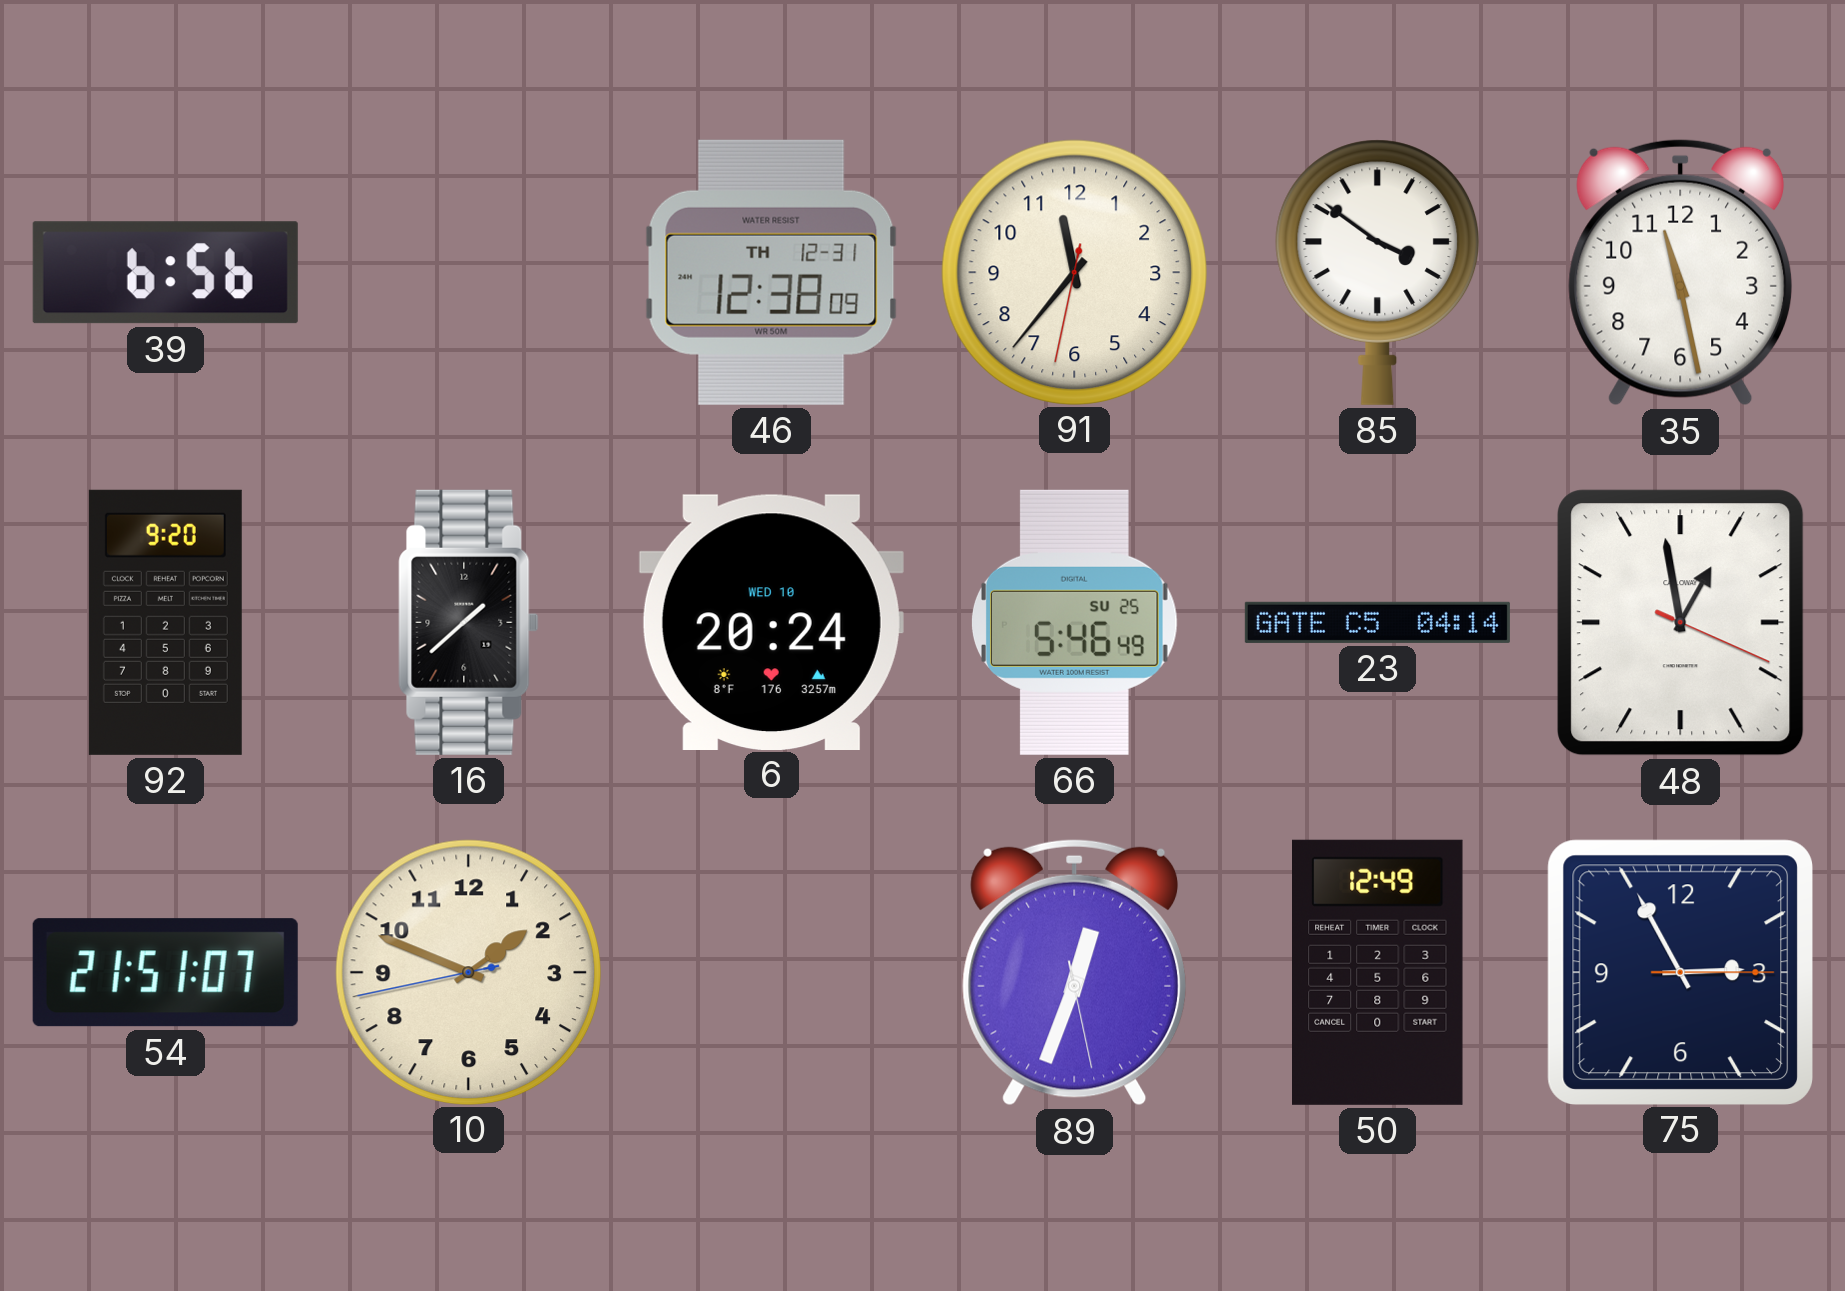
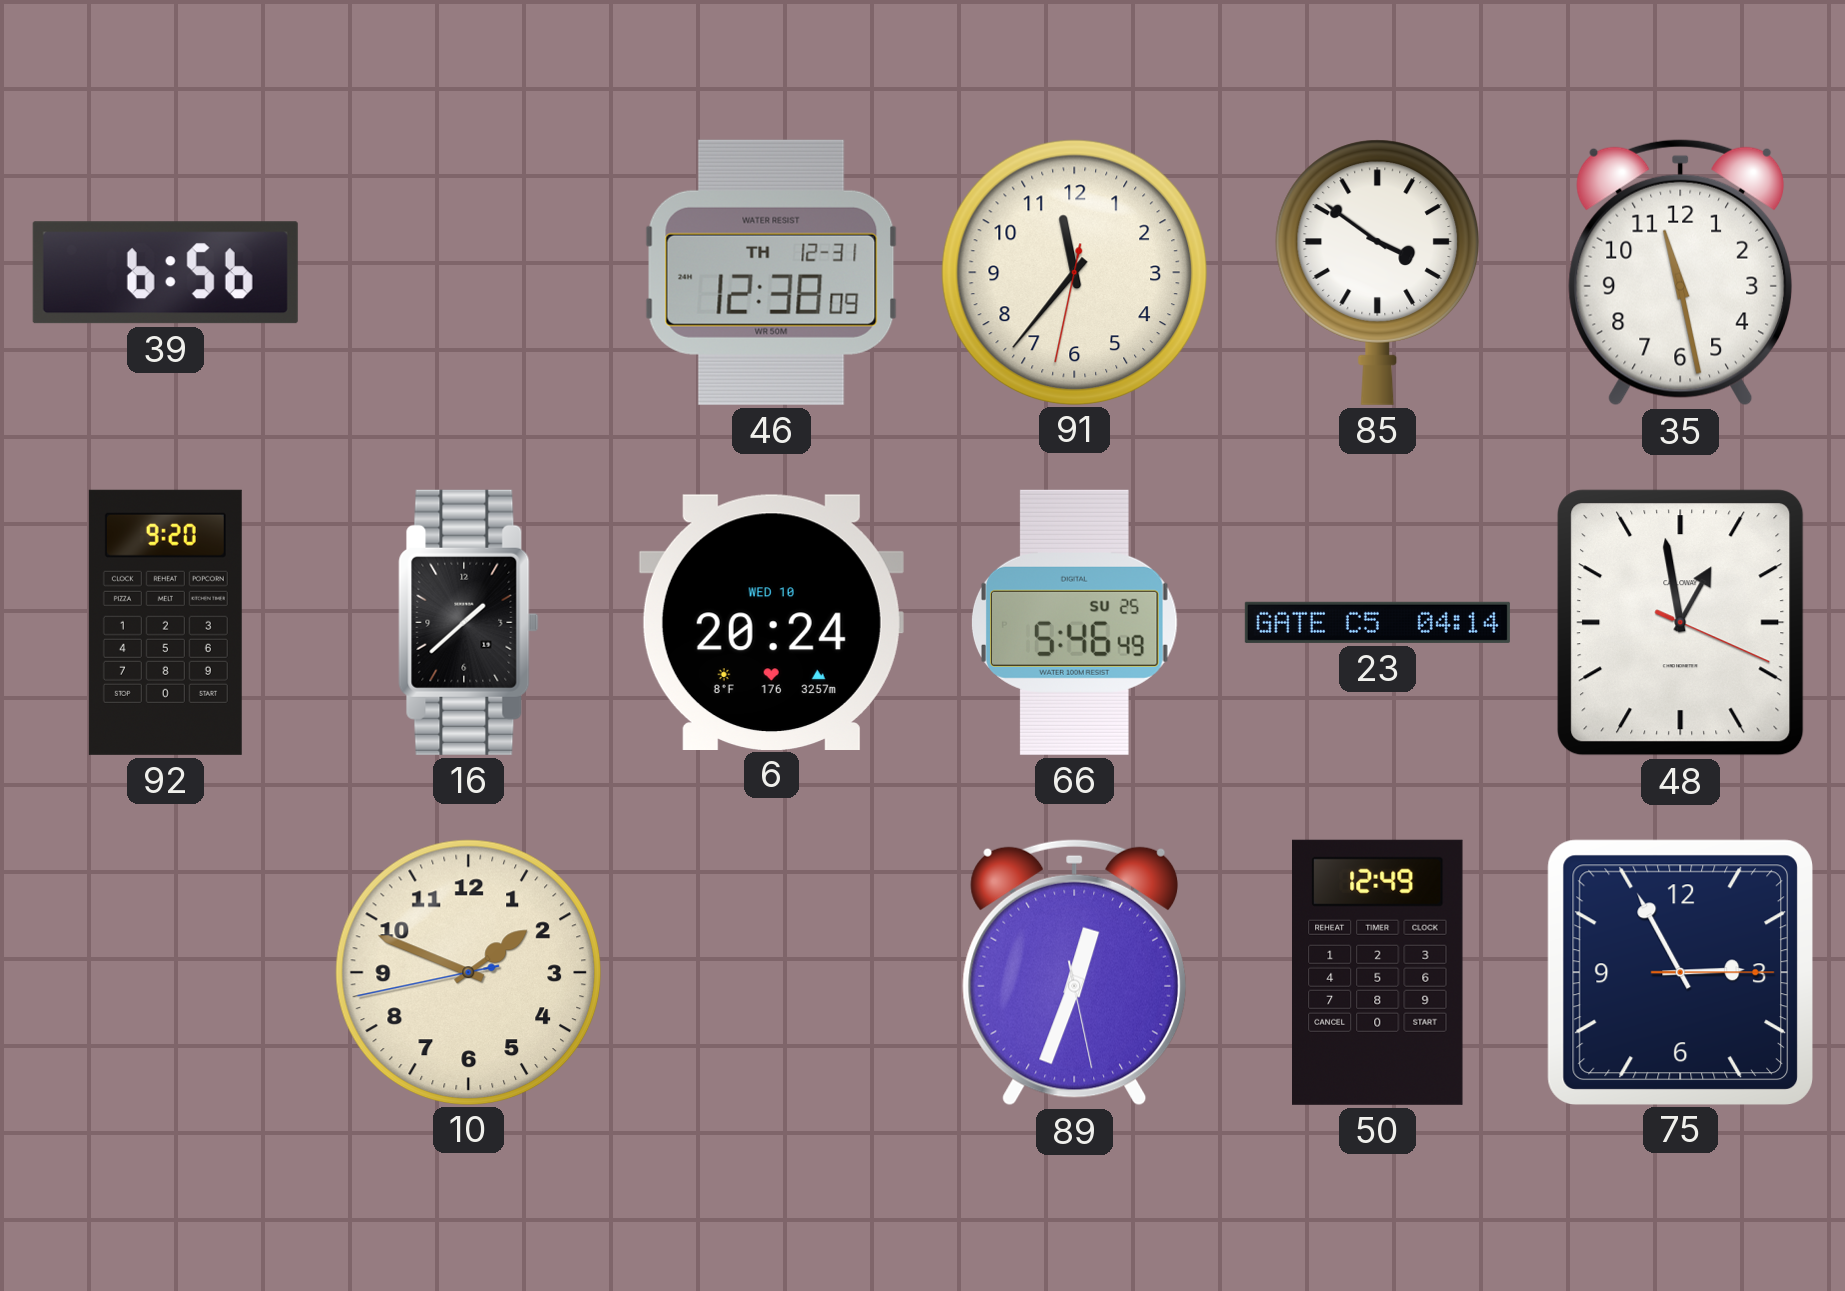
54: 21:51 -> none
